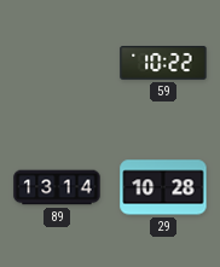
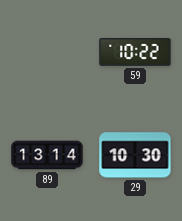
29: 10:28 -> 10:30
